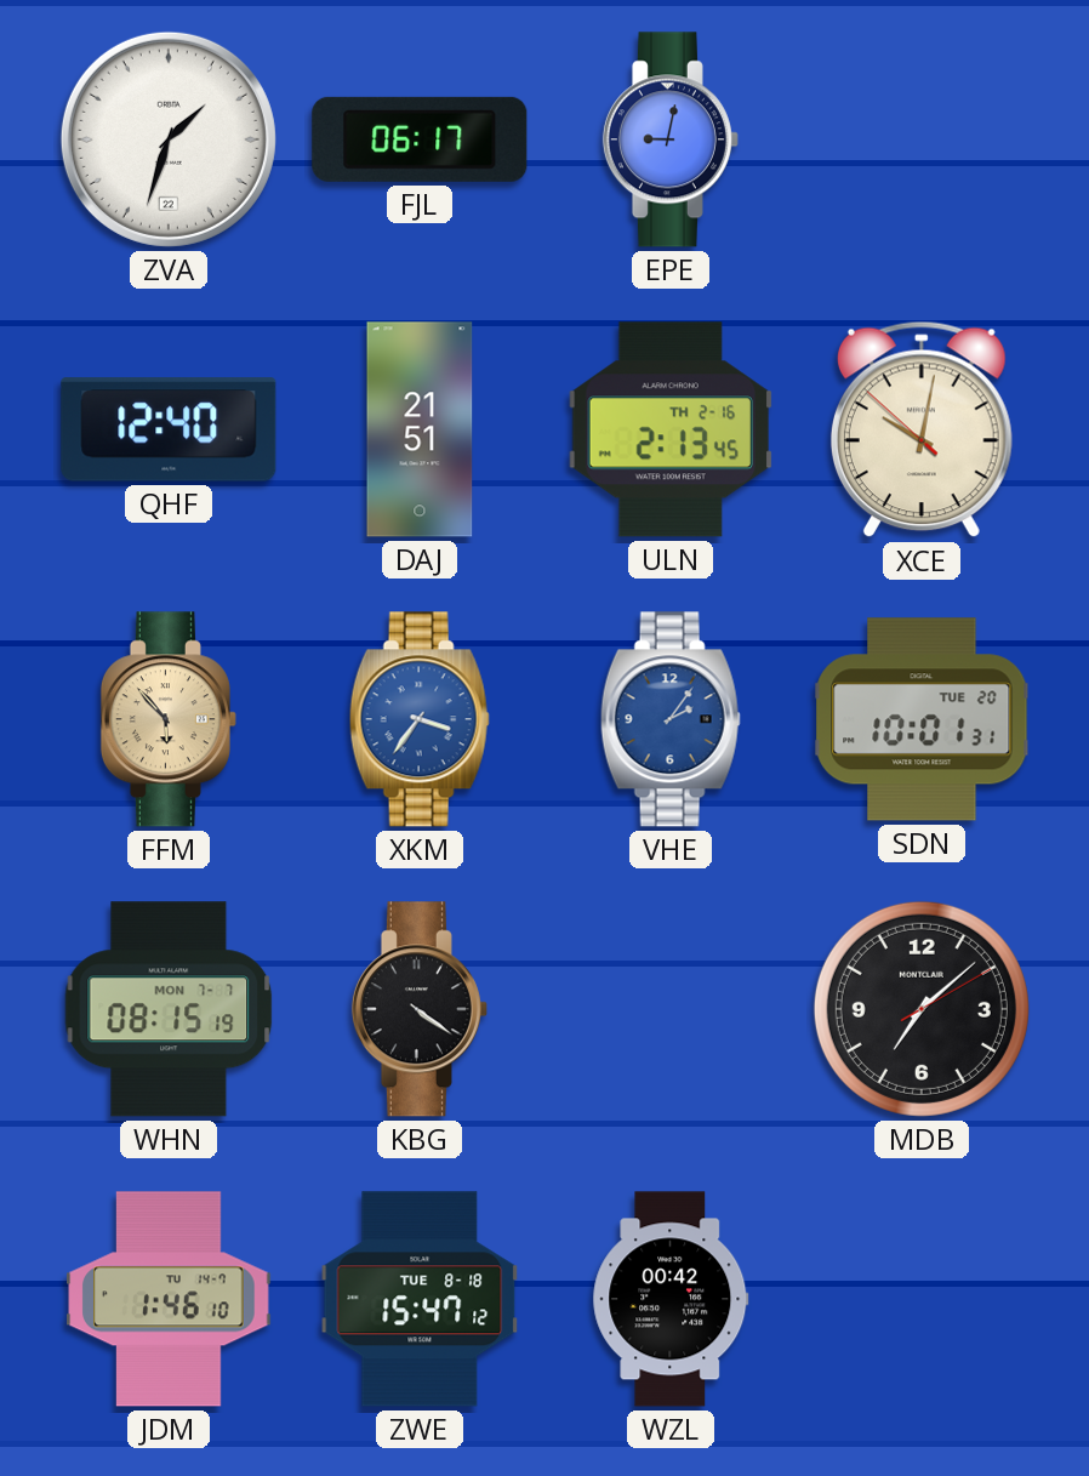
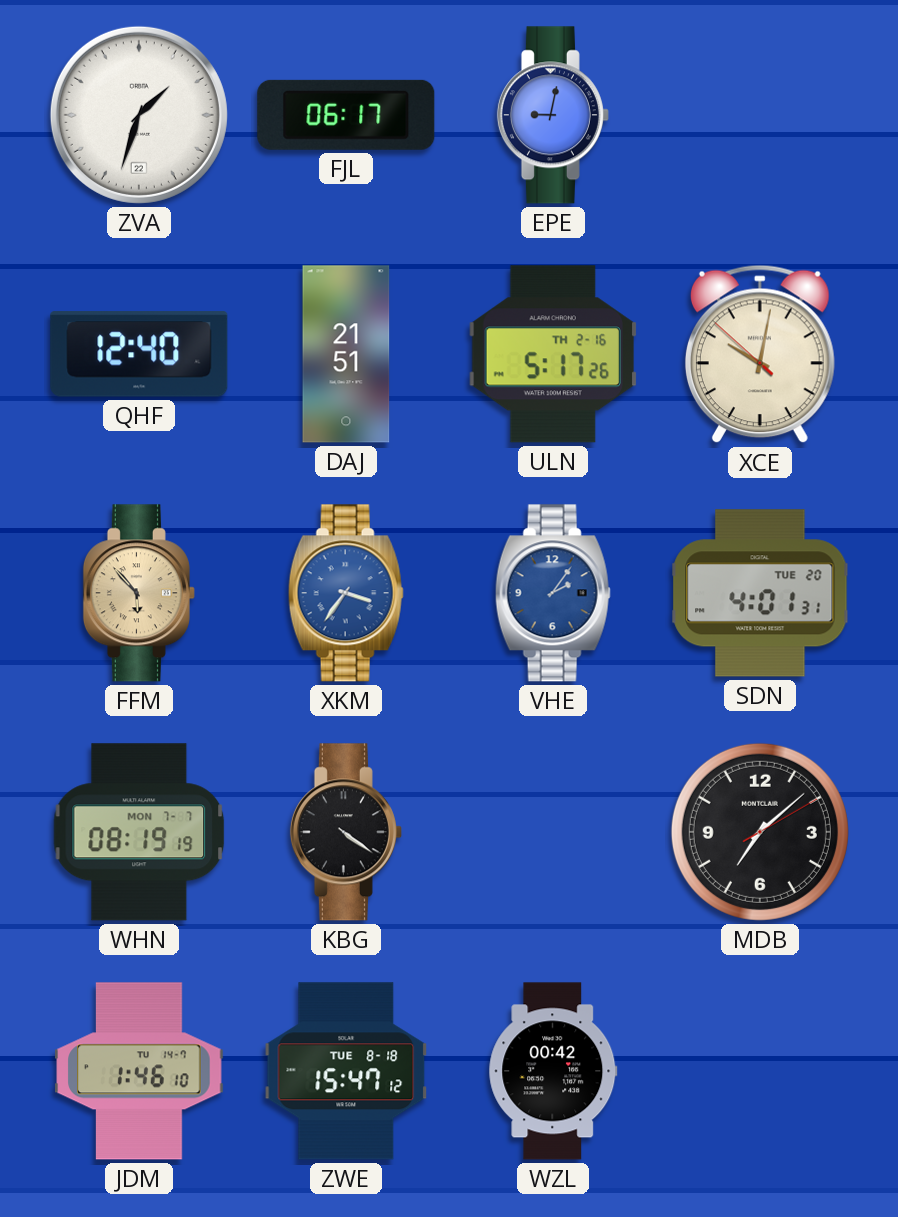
ULN: 2:13 -> 5:17
SDN: 10:01 -> 4:01
WHN: 08:15 -> 08:19
